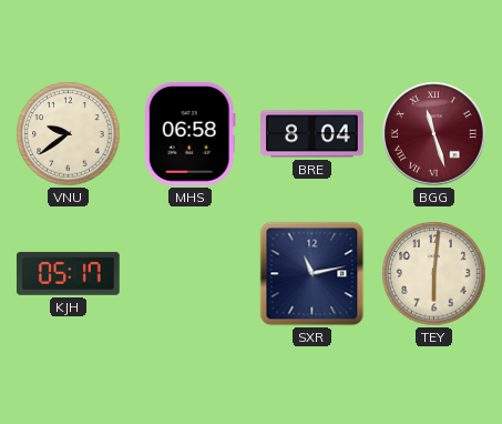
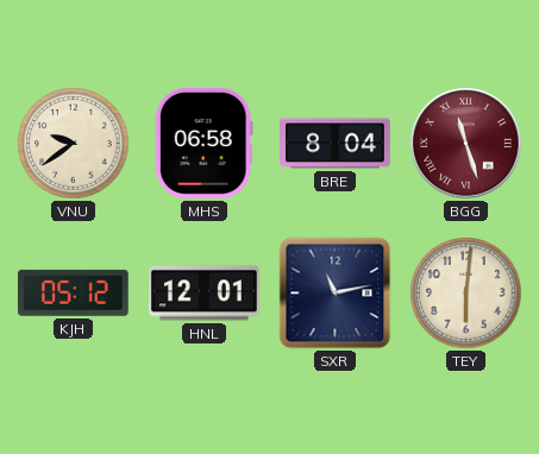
KJH: 05:17 -> 05:12
HNL: none -> 12:01
